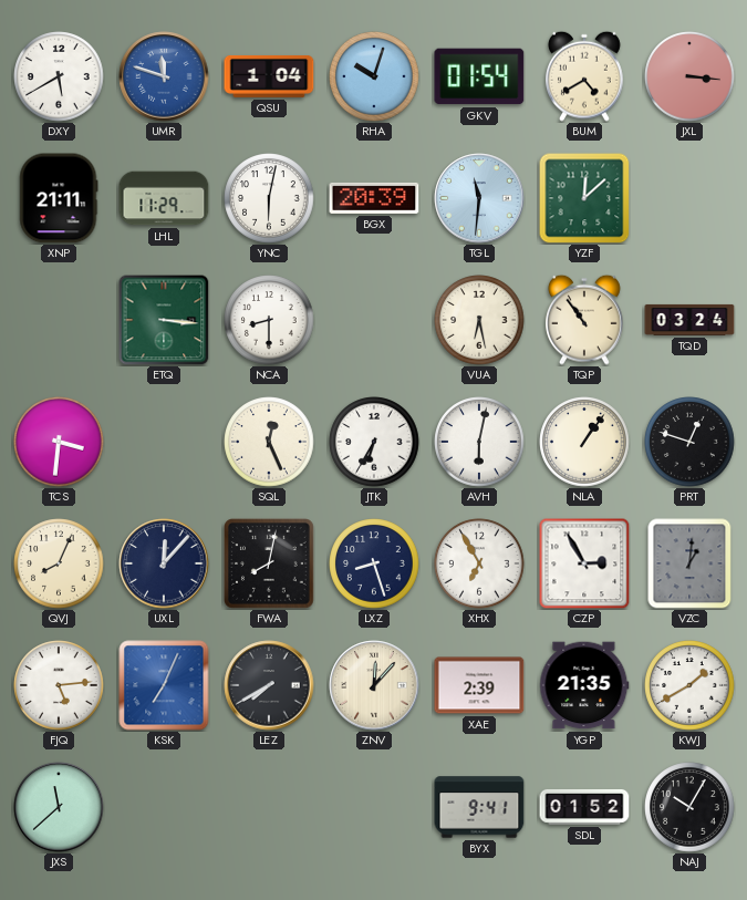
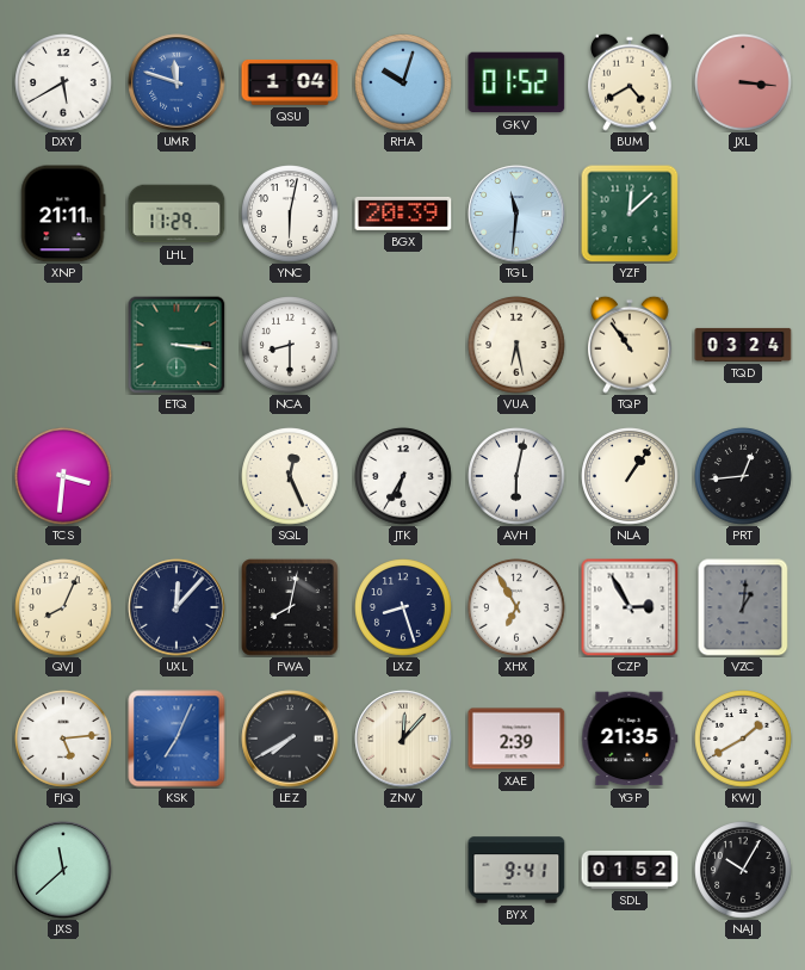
GKV: 01:54 -> 01:52
PRT: 12:48 -> 12:44
